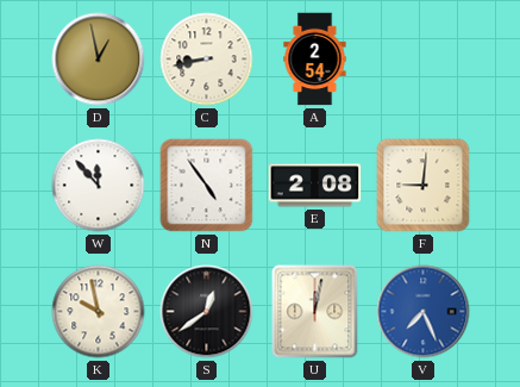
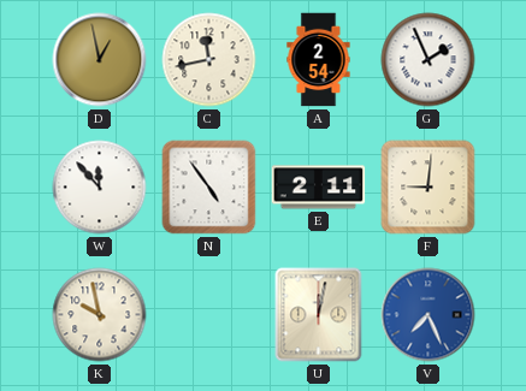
C: 8:43 -> 11:43
G: none -> 1:56
E: 2:08 -> 2:11
S: 12:39 -> none
